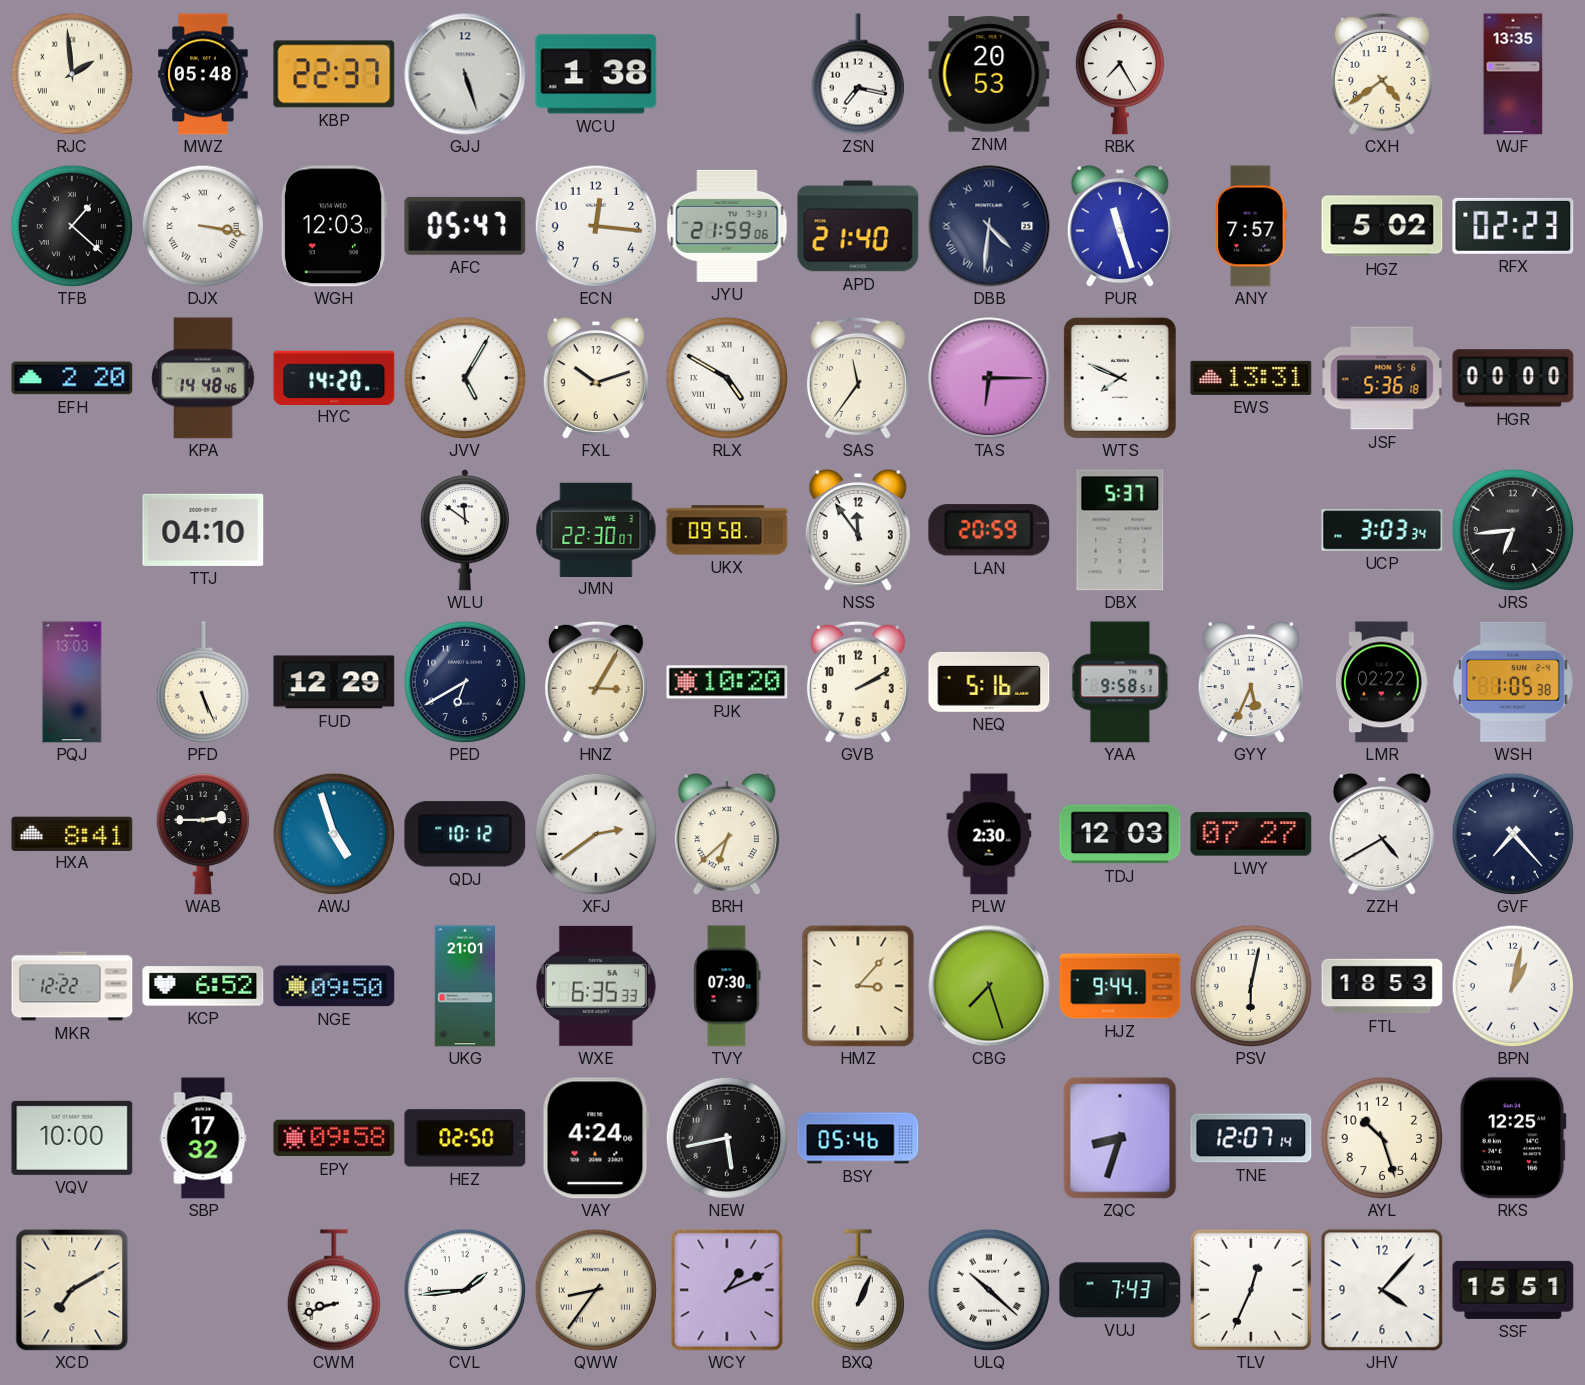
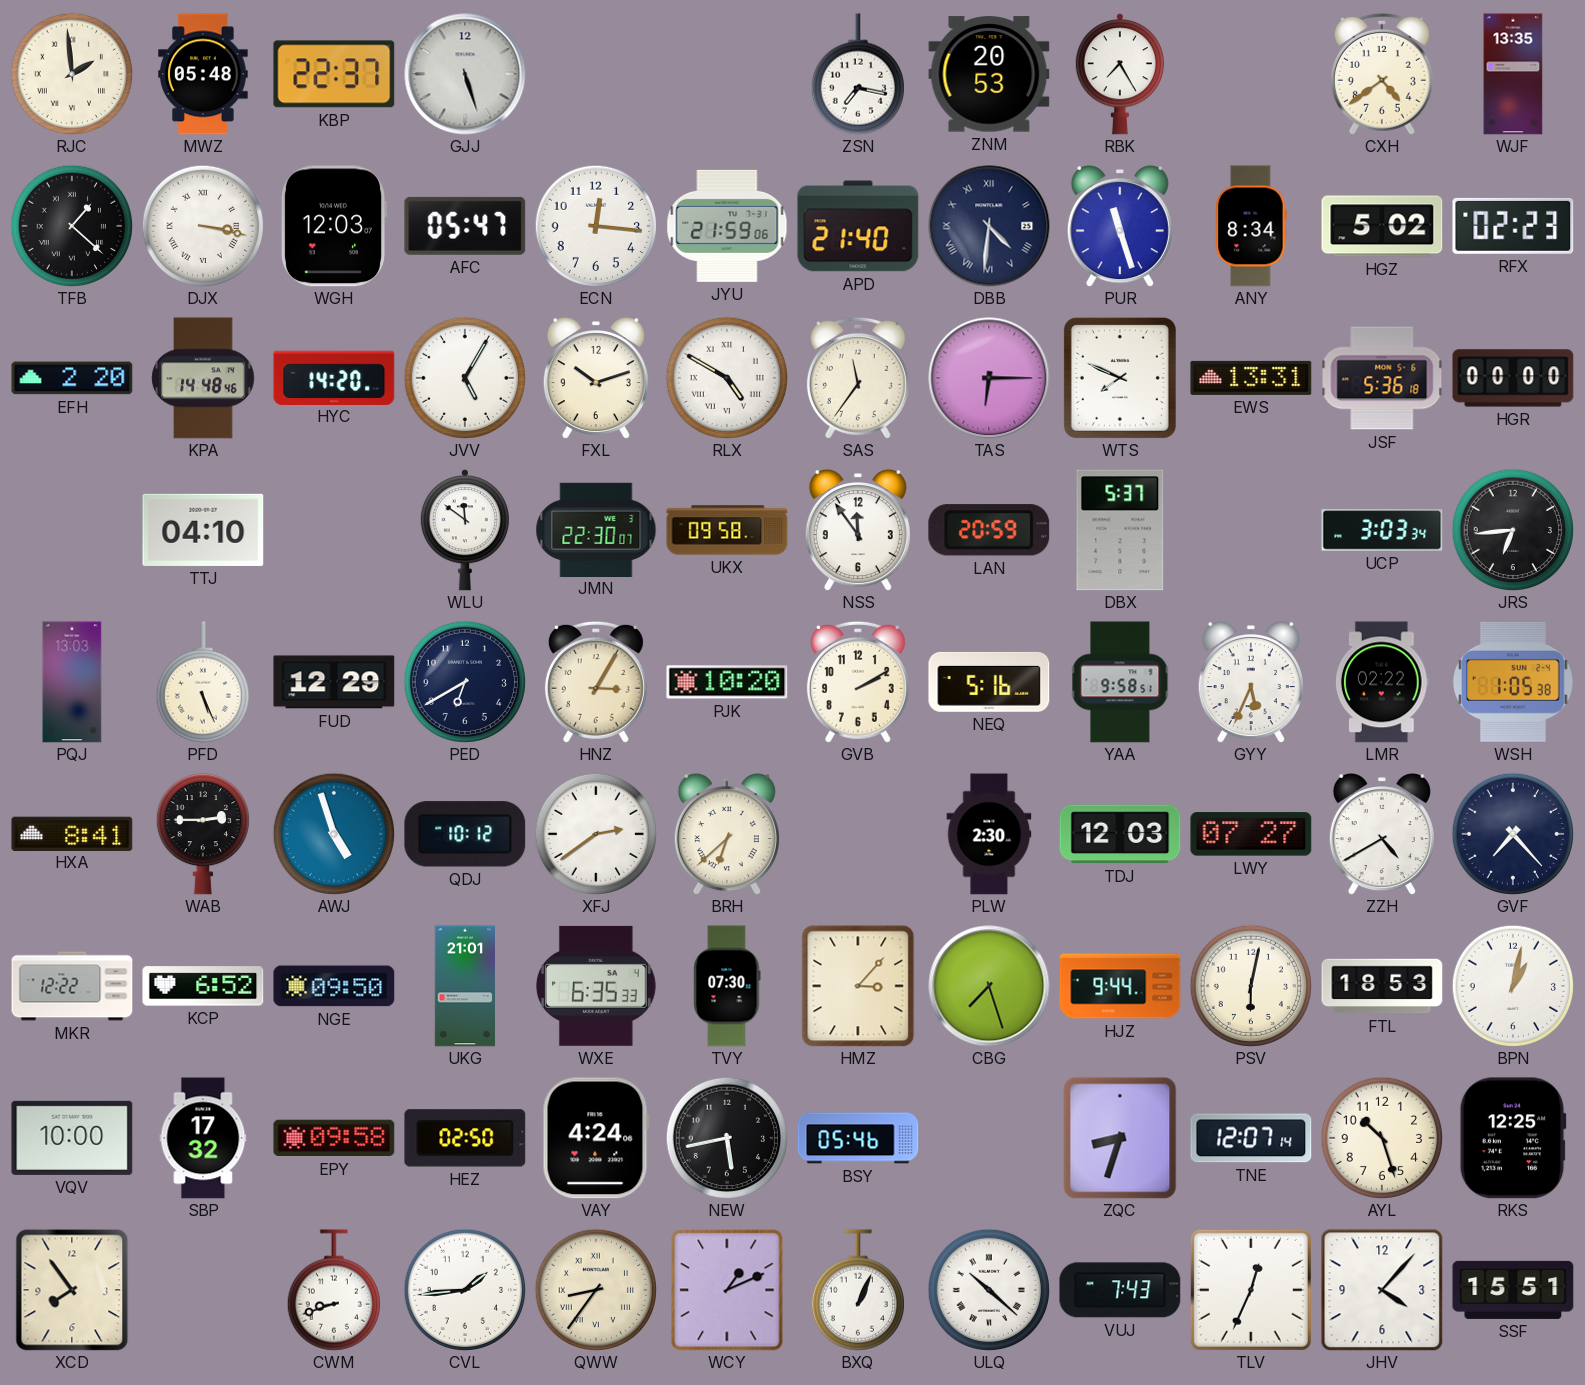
WCU: 1:38 -> none
ANY: 7:57 -> 8:34
XCD: 7:10 -> 7:54
